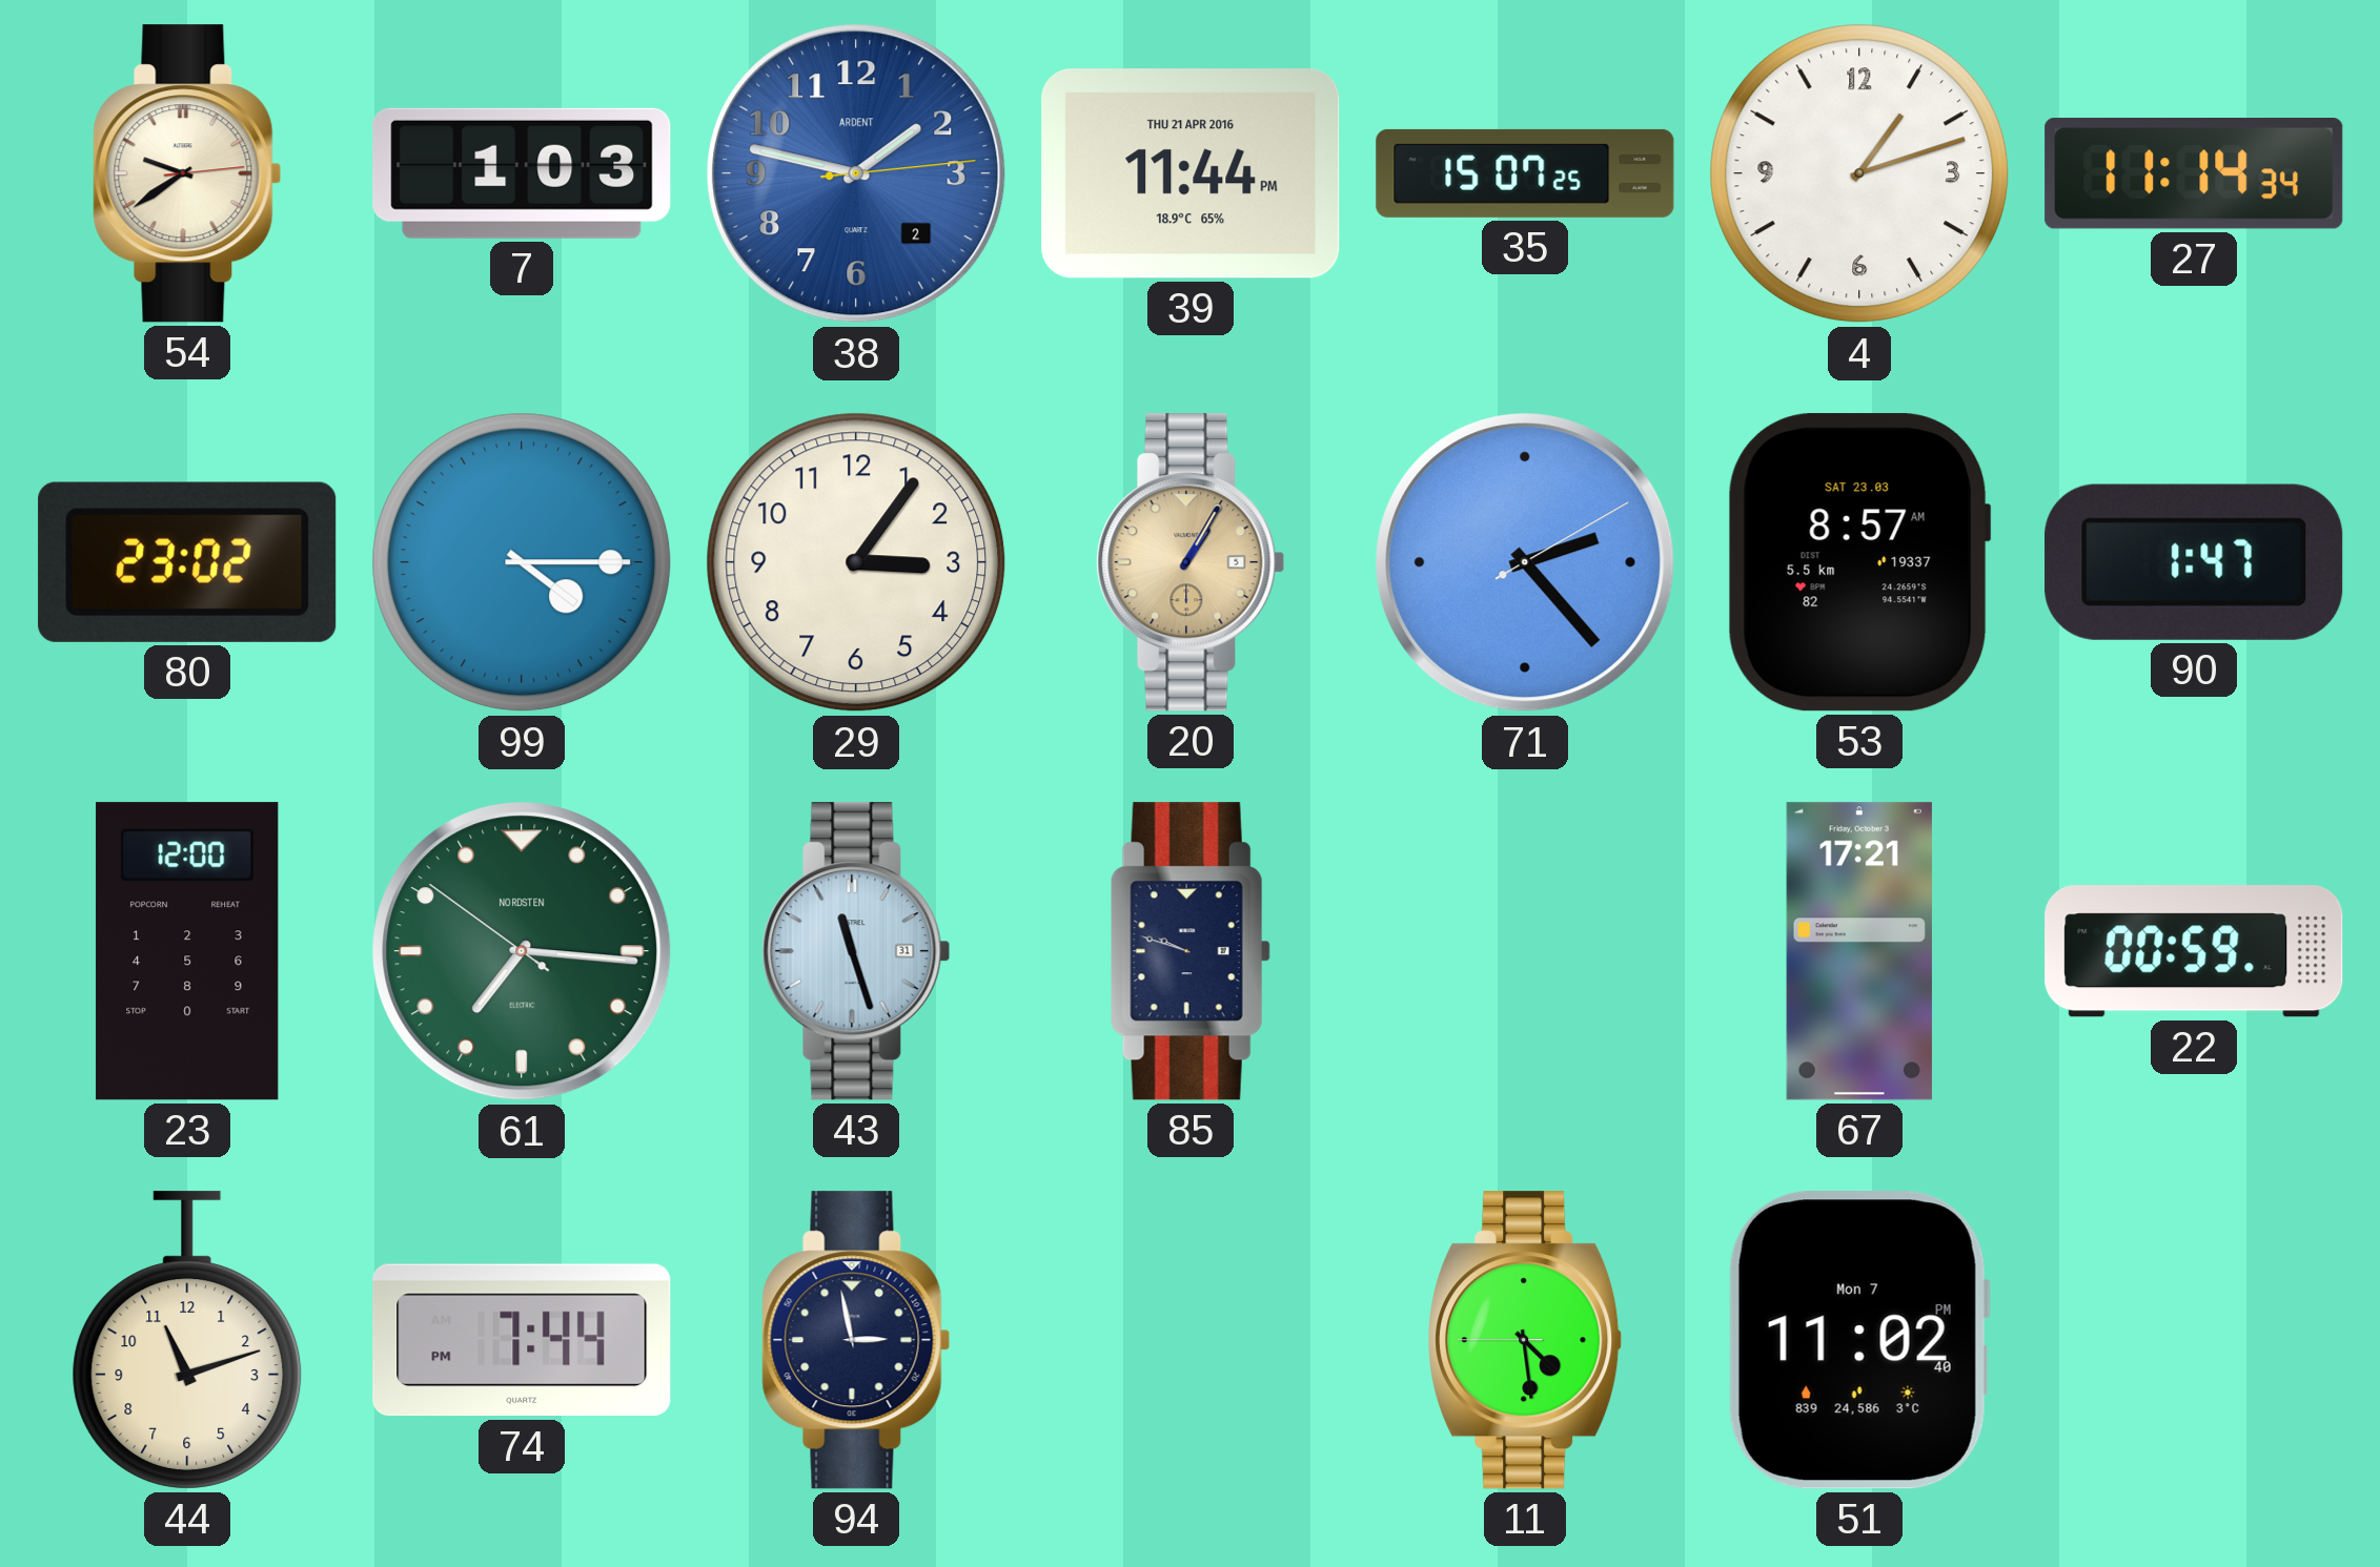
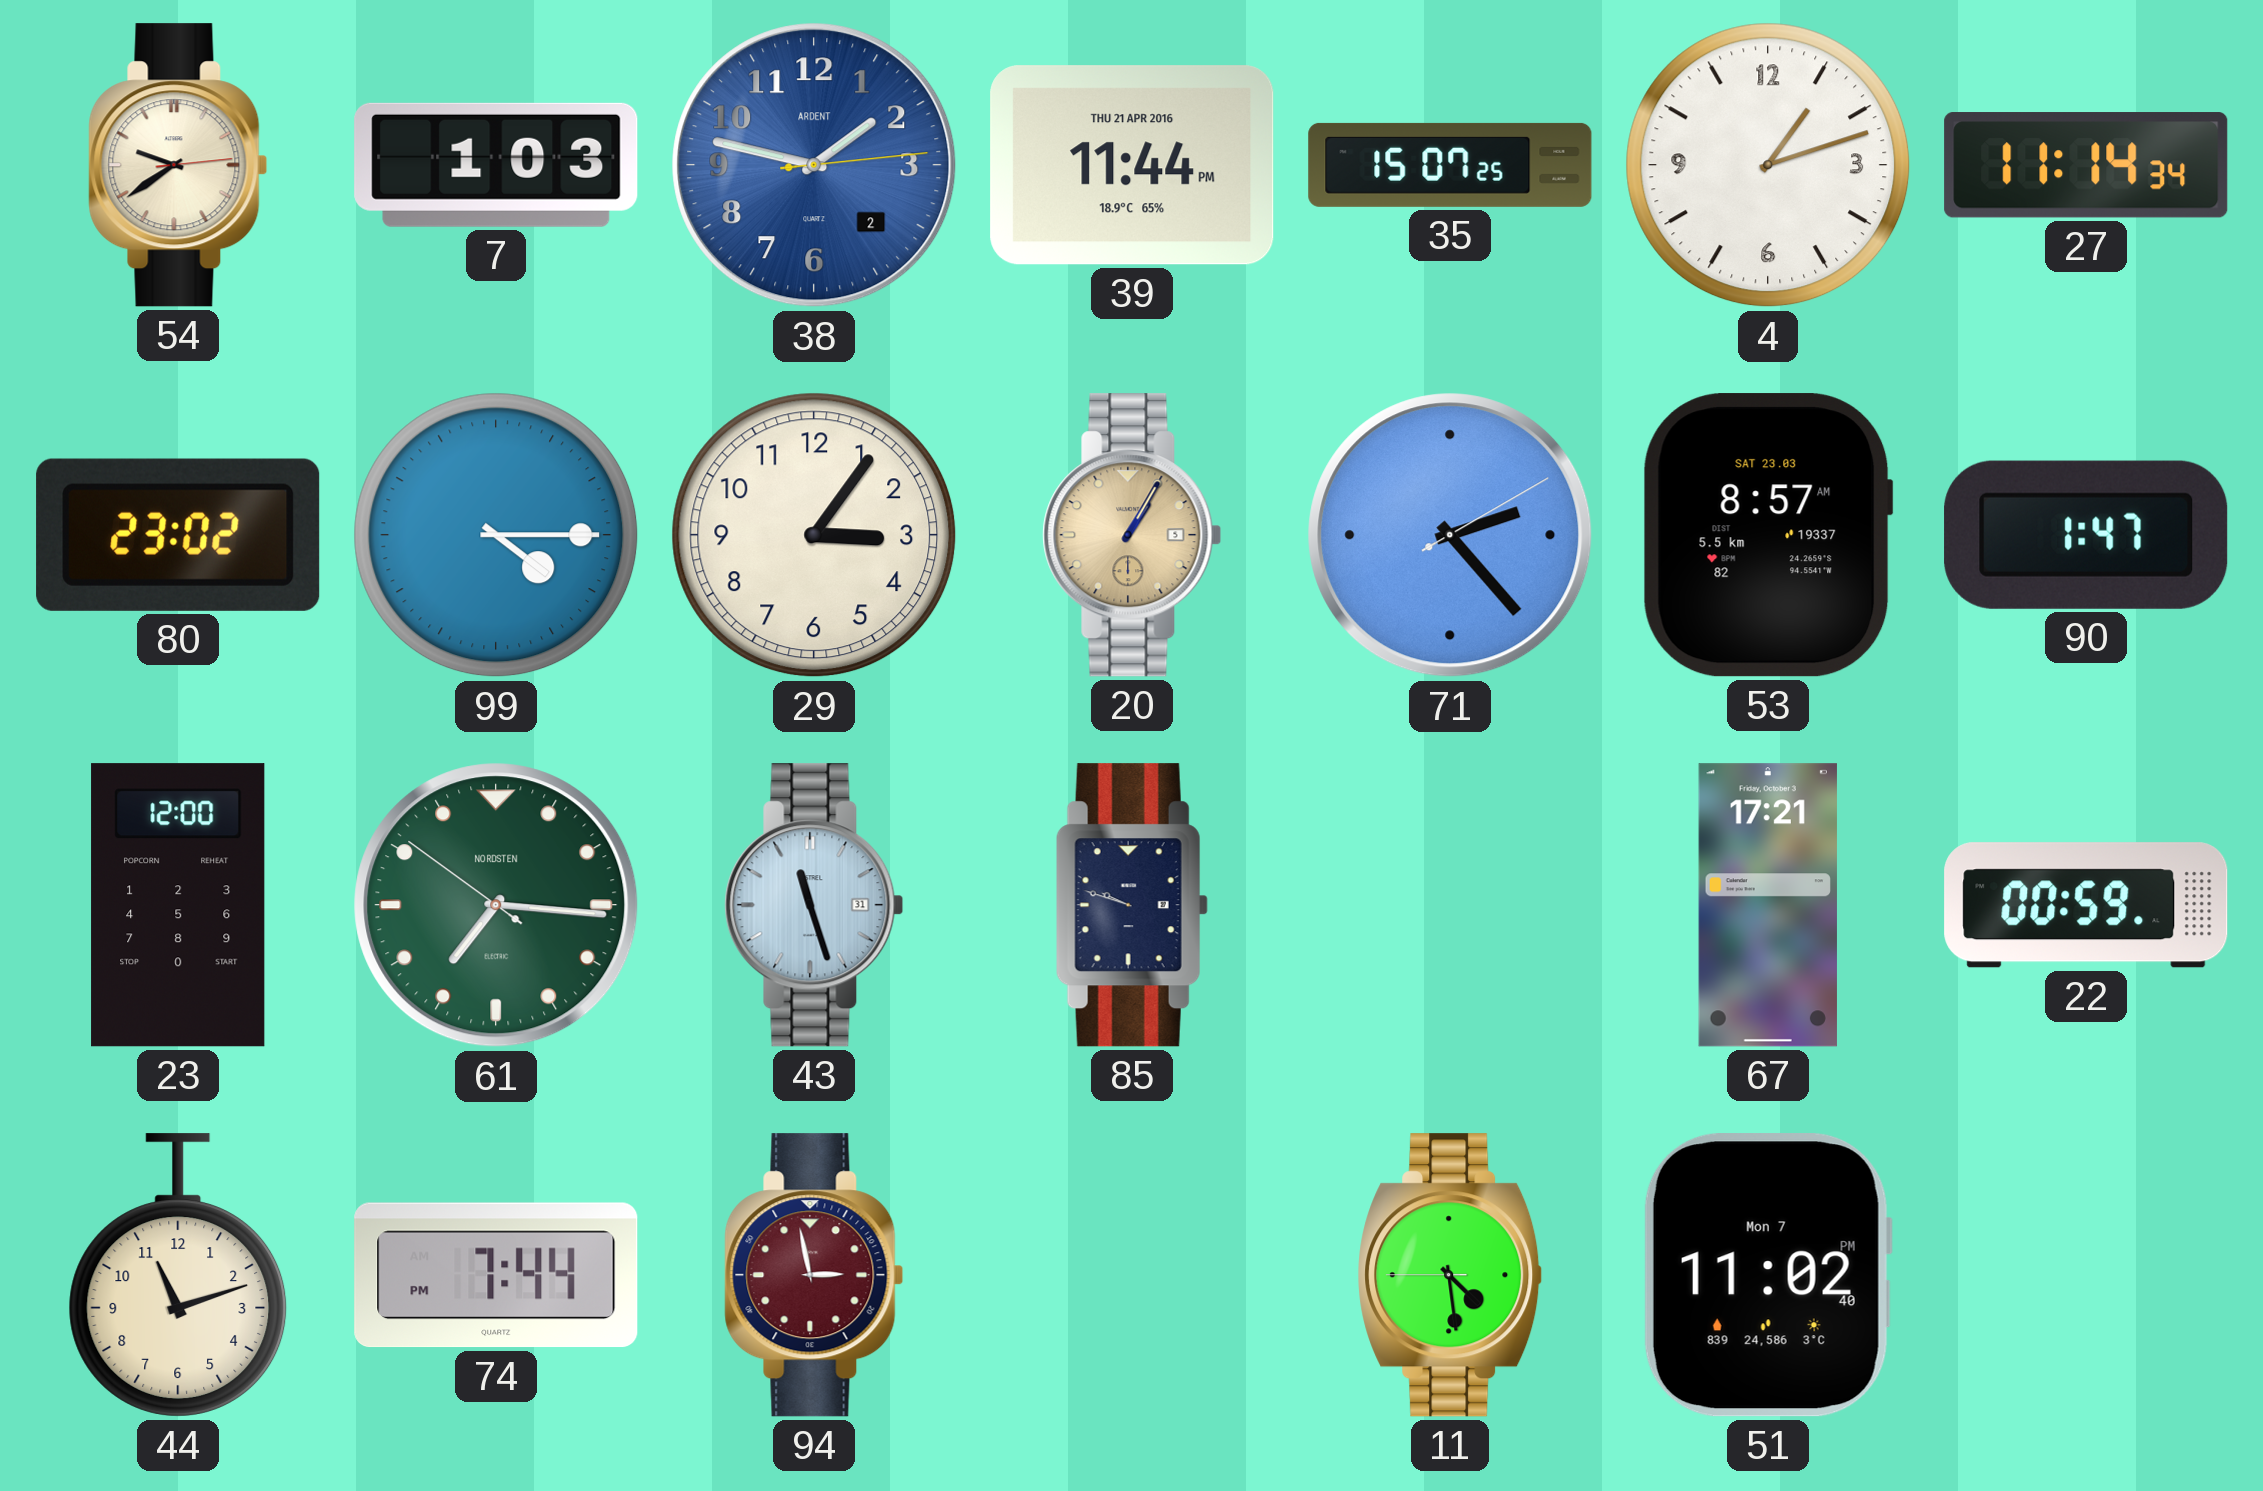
94 dial: navy -> burgundy
